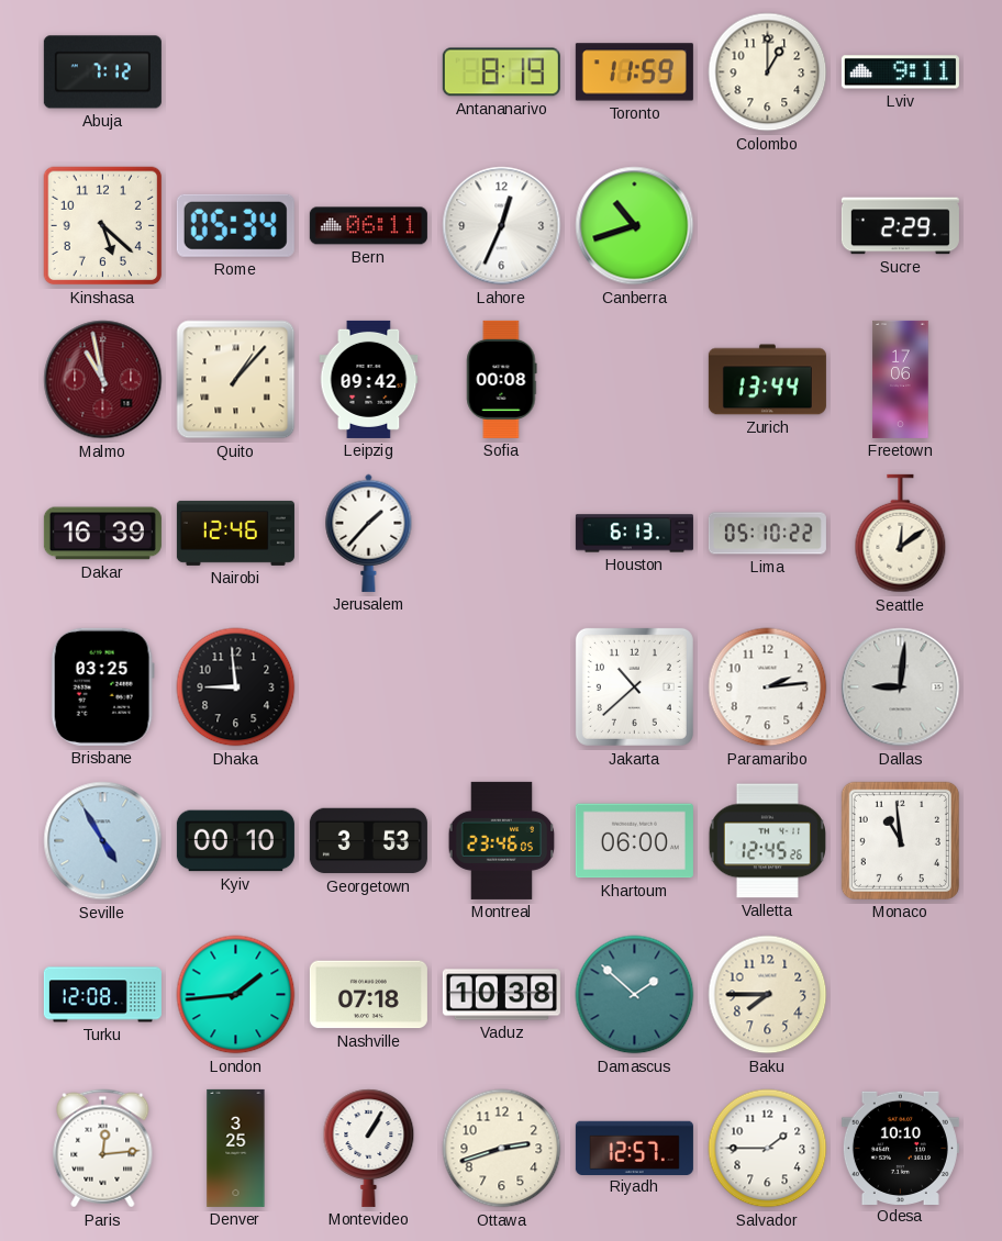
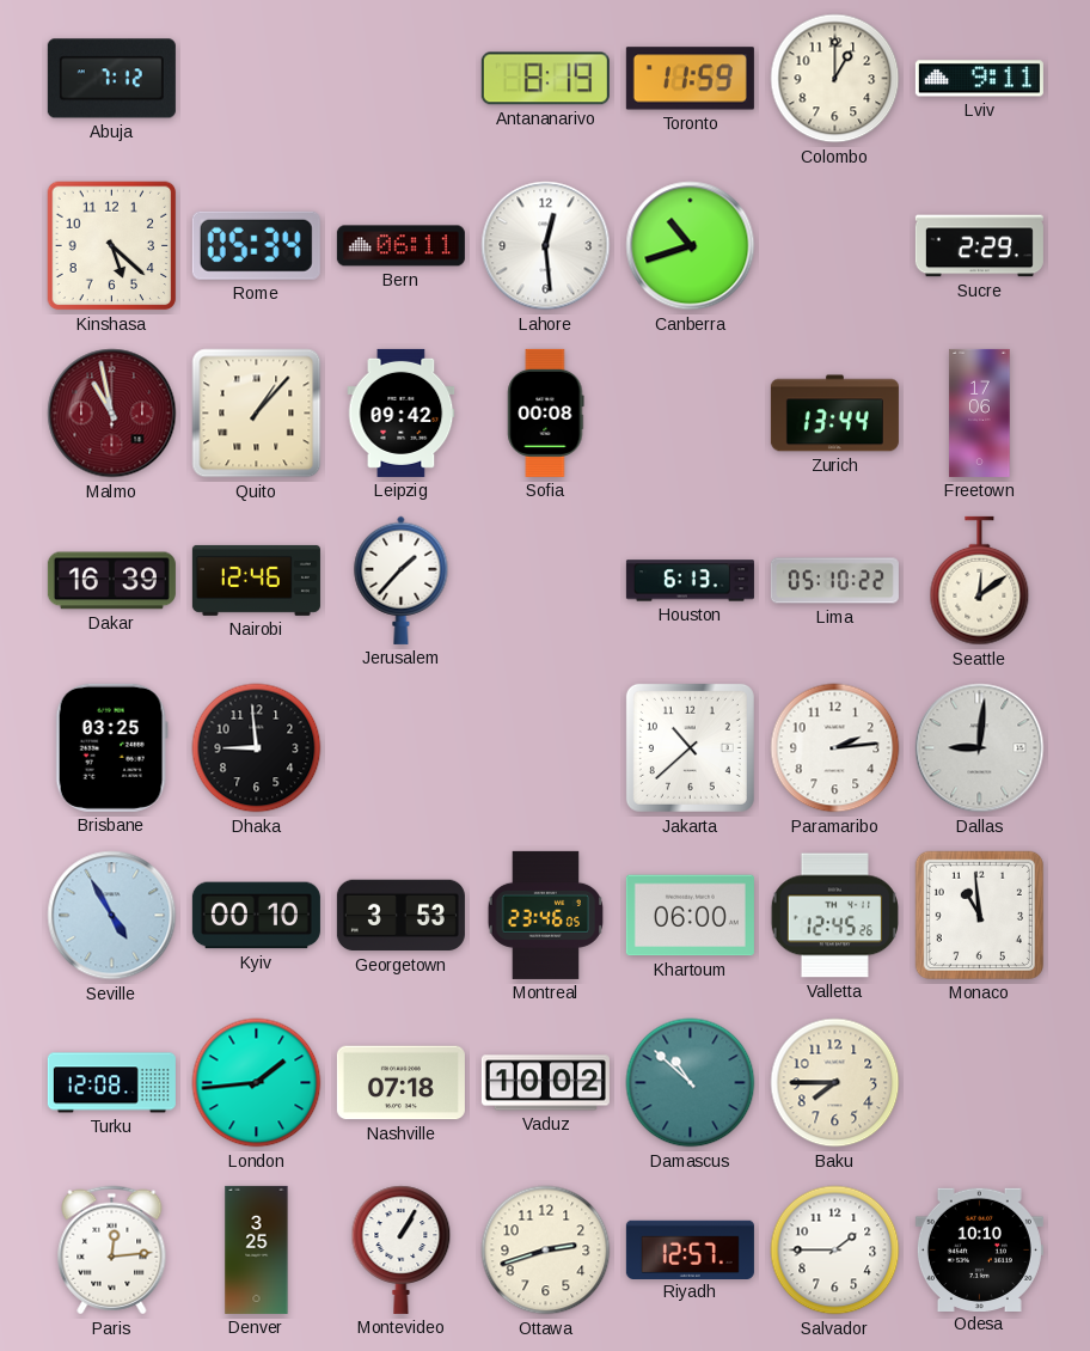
Lahore: 12:34 -> 12:29
Vaduz: 10:38 -> 10:02
Damascus: 1:52 -> 10:52
